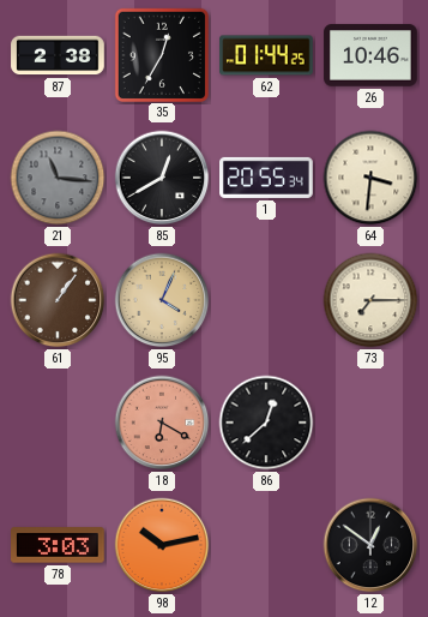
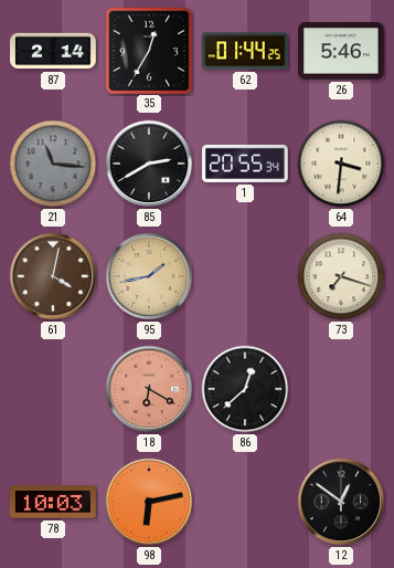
87: 2:38 -> 2:14
26: 10:46 -> 5:46
85: 12:40 -> 2:40
61: 1:06 -> 4:02
95: 4:04 -> 1:43
73: 7:15 -> 7:18
78: 3:03 -> 10:03
98: 10:13 -> 6:13
